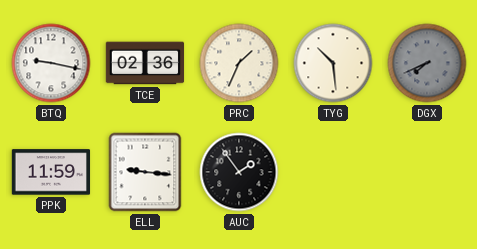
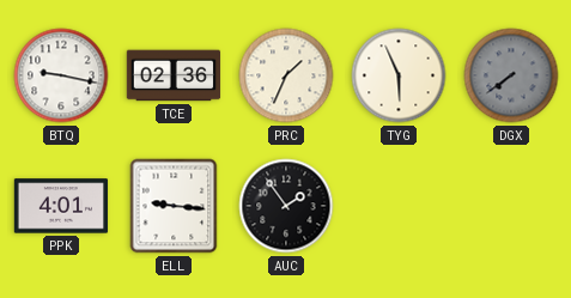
TYG: 10:29 -> 5:56
DGX: 7:41 -> 7:39
PPK: 11:59 -> 4:01
